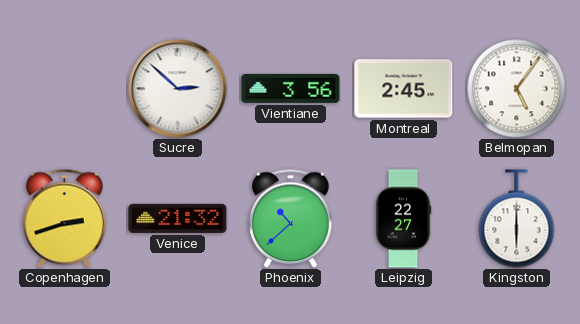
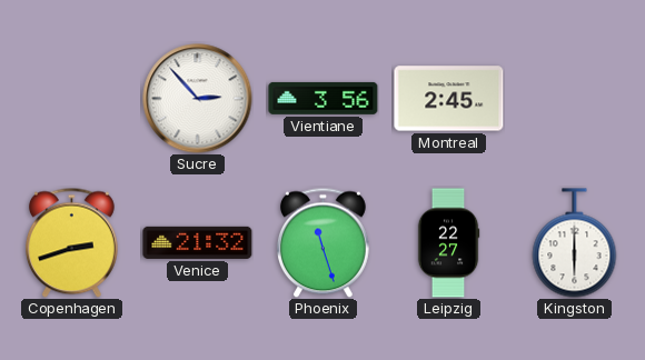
Sucre: 2:52 -> 2:53
Belmopan: 5:06 -> none
Phoenix: 10:38 -> 11:27
